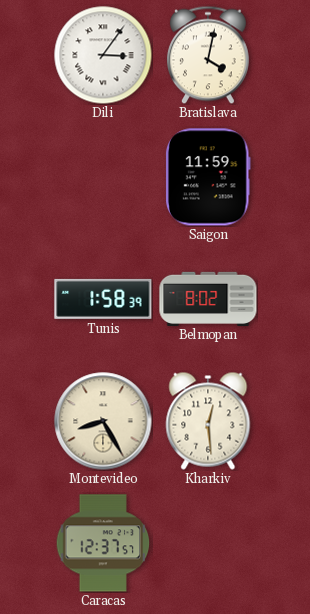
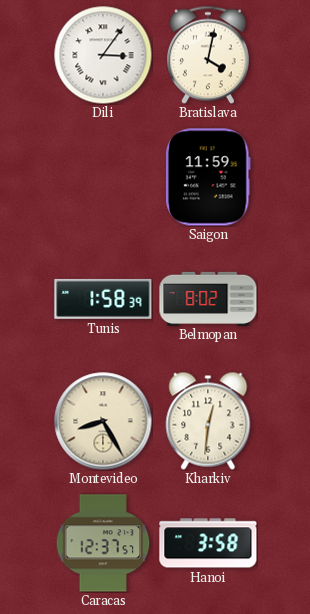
Kharkiv: 12:29 -> 12:31
Hanoi: none -> 3:58
